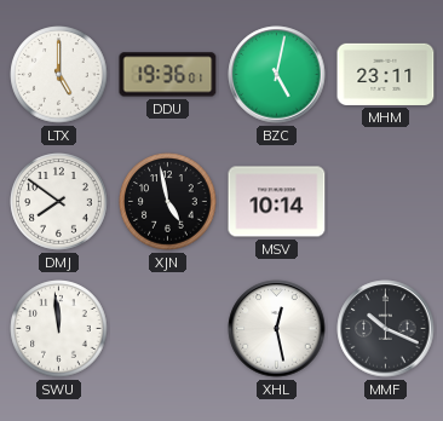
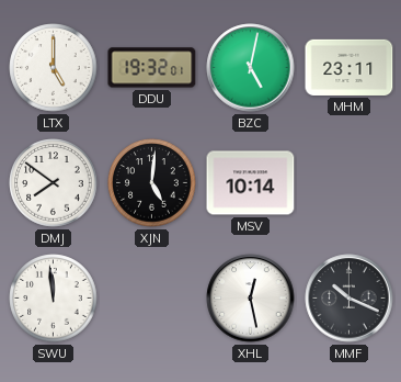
DDU: 19:36 -> 19:32
XJN: 4:58 -> 5:01
